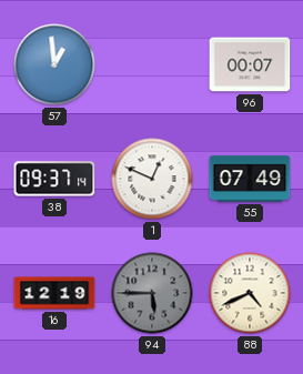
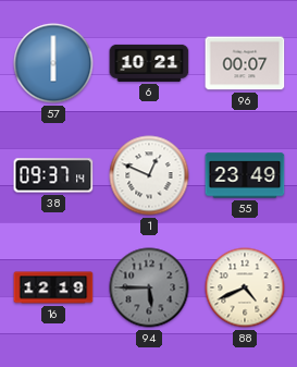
57: 12:59 -> 6:00
6: none -> 10:21
55: 07:49 -> 23:49
